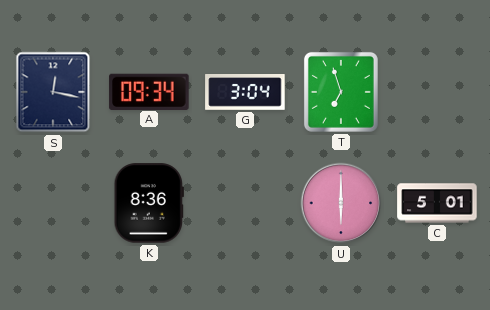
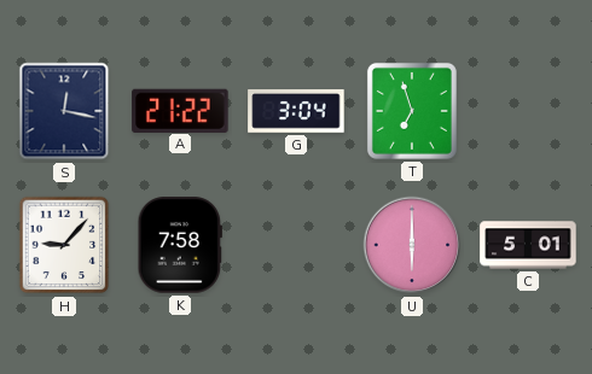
A: 09:34 -> 21:22
H: none -> 9:07
K: 8:36 -> 7:58
